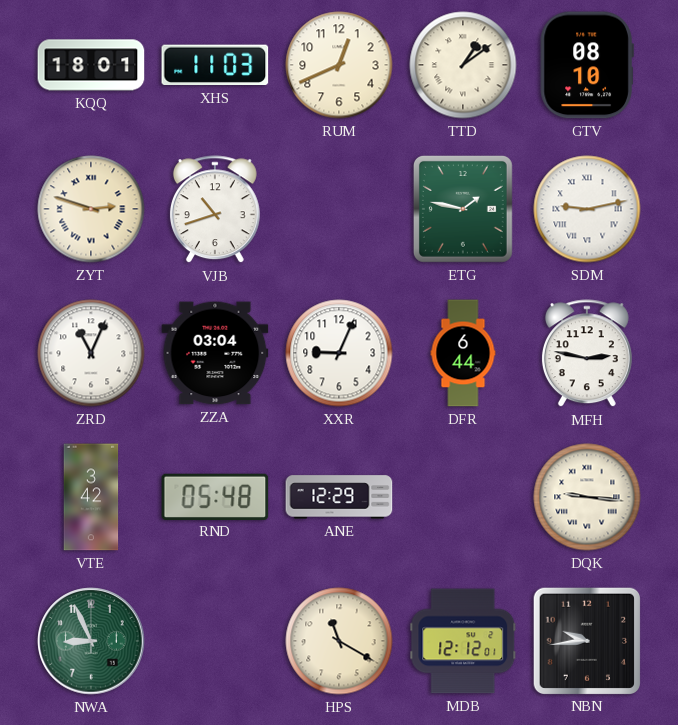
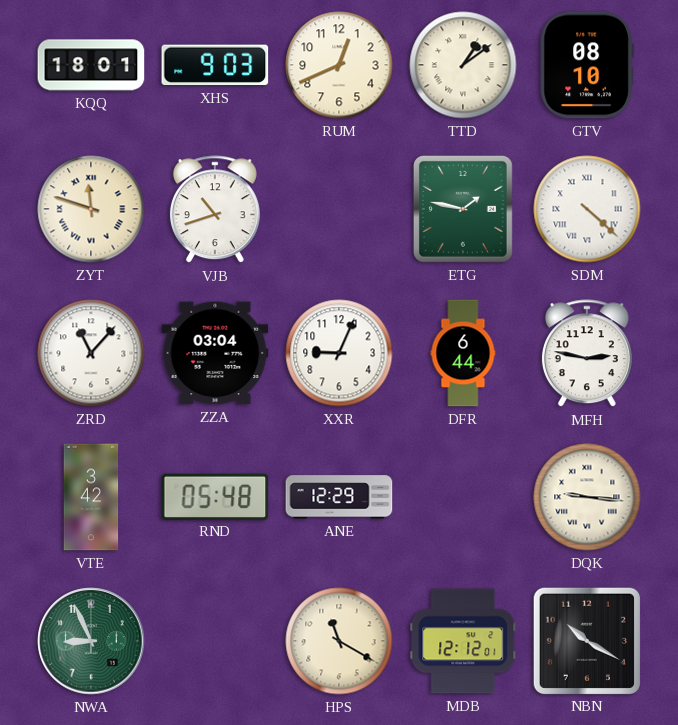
XHS: 11:03 -> 9:03
ZYT: 2:48 -> 11:48
SDM: 9:13 -> 4:22
ZRD: 11:04 -> 11:07
NBN: 9:44 -> 10:20
